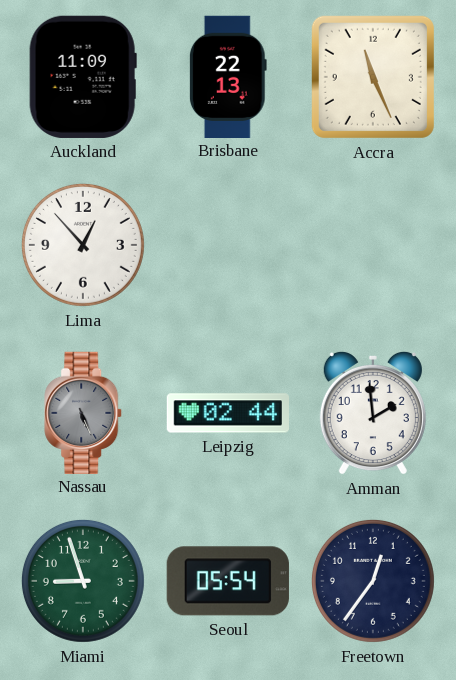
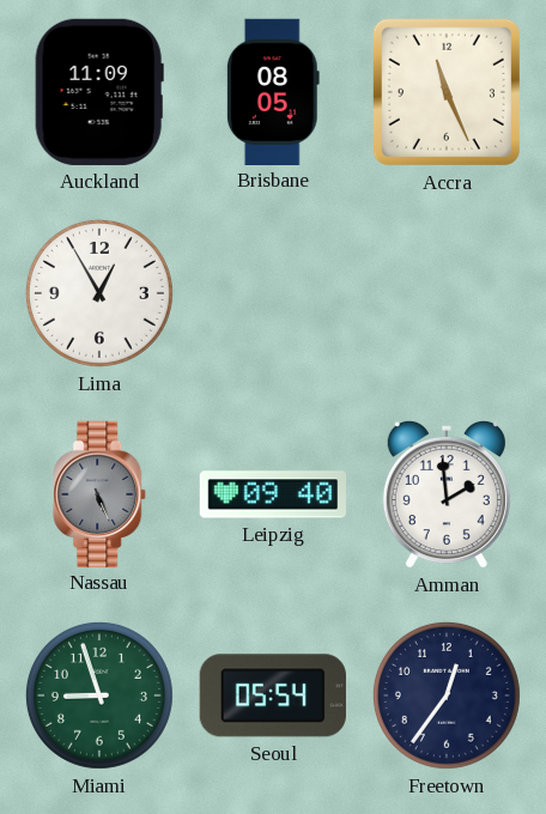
Brisbane: 22:13 -> 08:05
Lima: 12:53 -> 12:55
Leipzig: 02:44 -> 09:40
